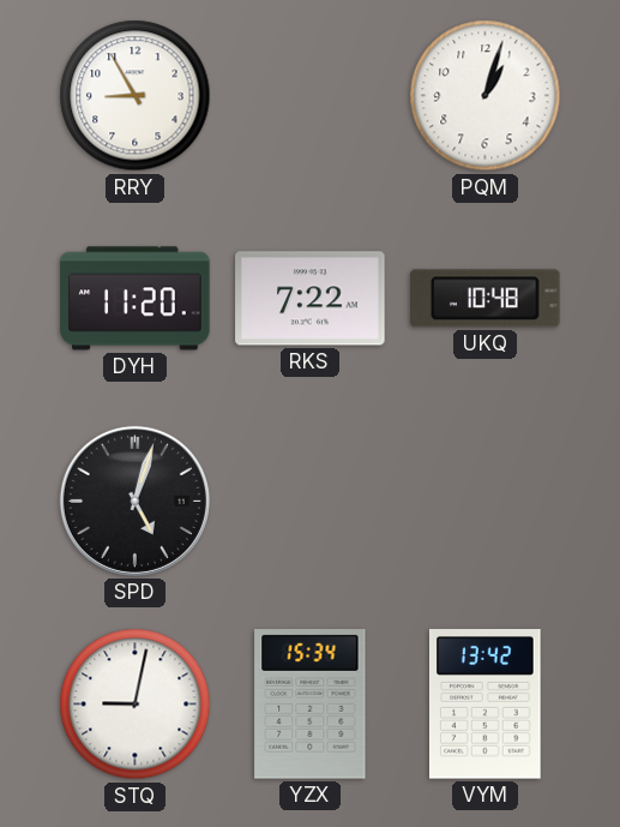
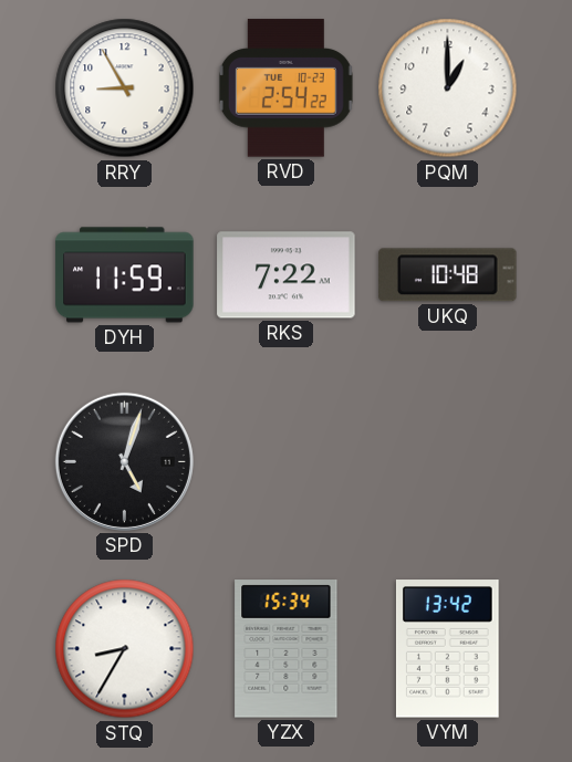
RVD: none -> 2:54
PQM: 1:03 -> 1:00
DYH: 11:20 -> 11:59
STQ: 9:02 -> 8:35
